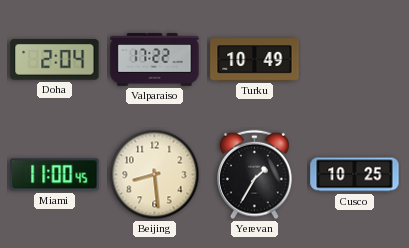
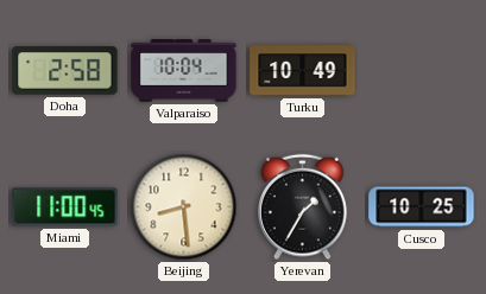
Doha: 2:04 -> 2:58
Valparaiso: 17:22 -> 10:04
